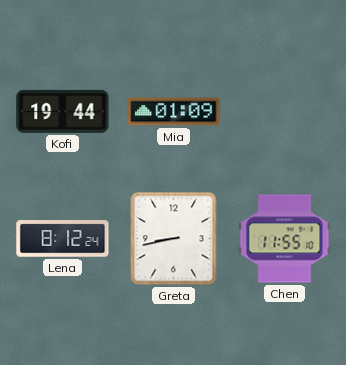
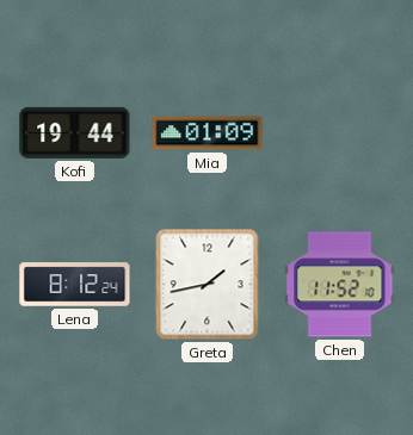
Greta: 8:43 -> 1:43
Chen: 11:55 -> 11:52
